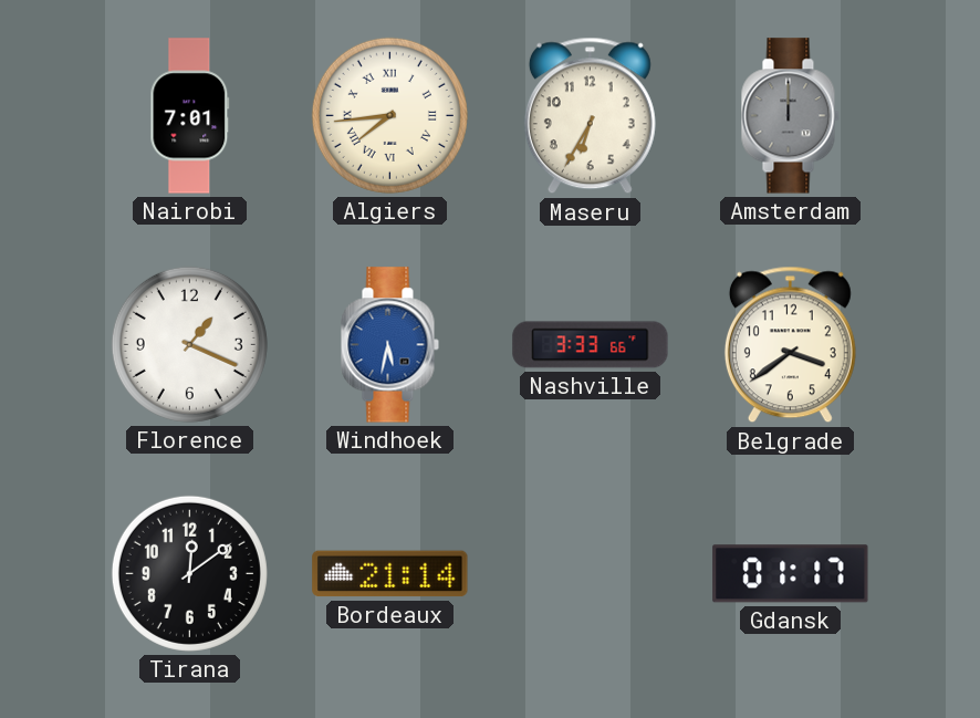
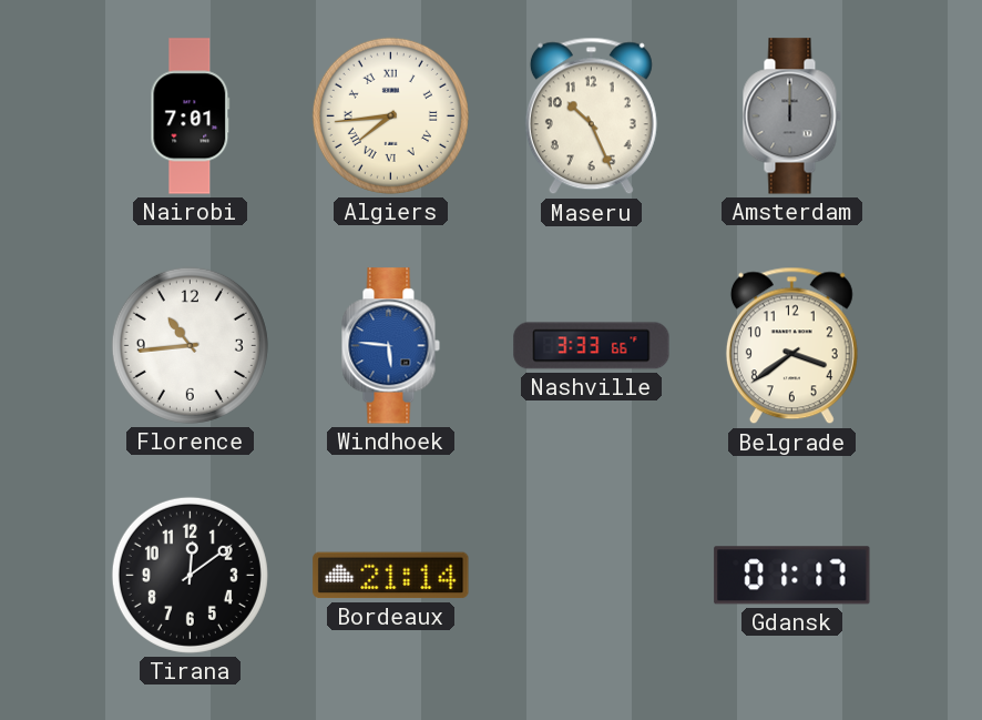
Maseru: 6:35 -> 10:26
Florence: 1:19 -> 10:44
Windhoek: 5:32 -> 5:46
